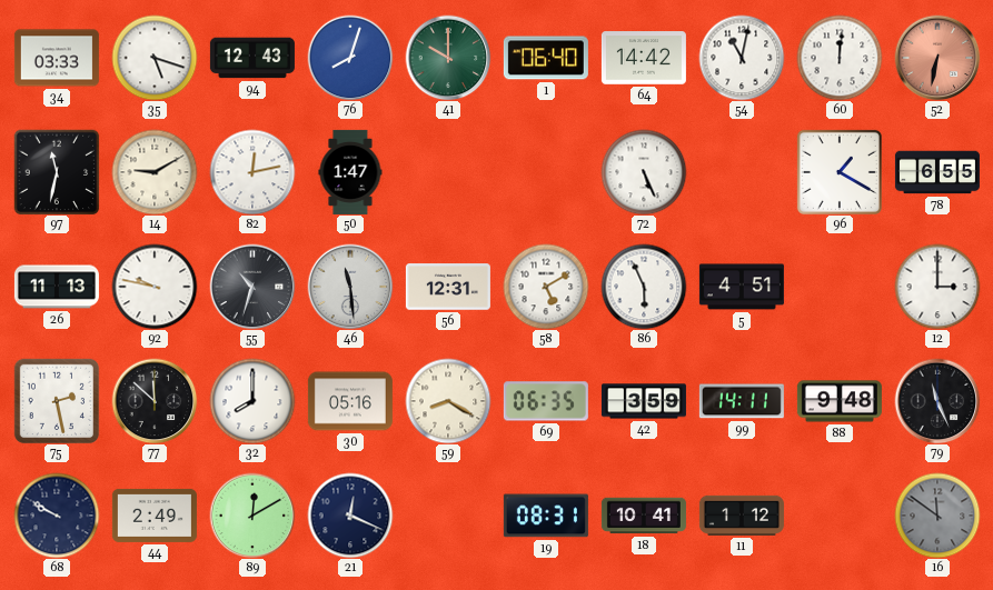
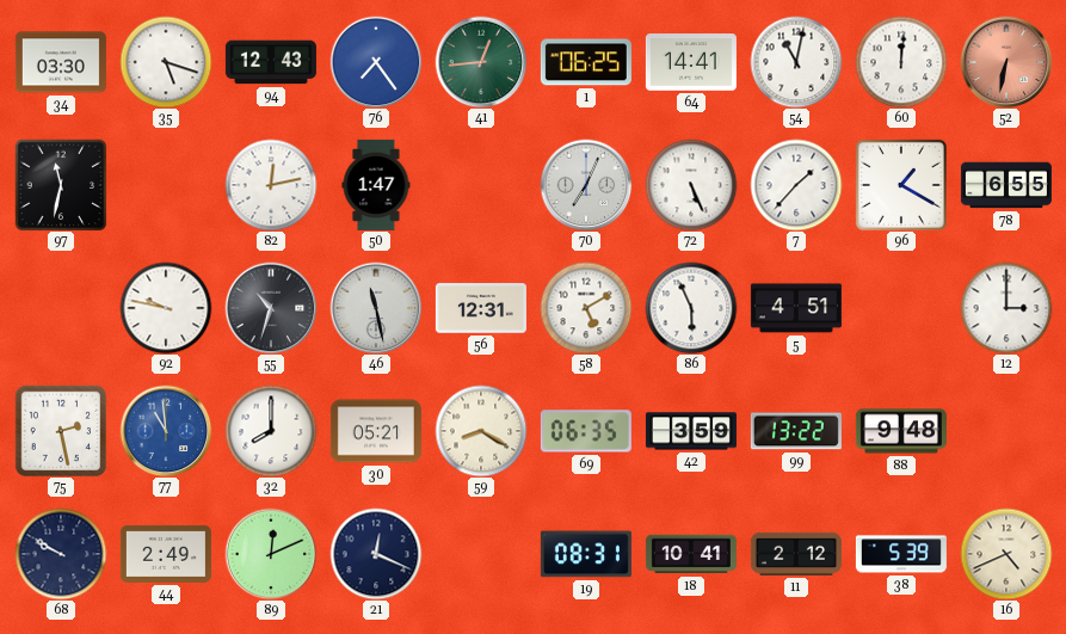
34: 03:33 -> 03:30
76: 8:03 -> 7:24
41: 10:00 -> 12:44
1: 06:40 -> 06:25
64: 14:42 -> 14:41
14: 9:10 -> none
70: none -> 7:04
7: none -> 1:37
26: 11:13 -> none
46: 11:29 -> 11:28
77: 11:52 -> 10:59
77 dial: black -> blue
30: 05:16 -> 05:21
99: 14:11 -> 13:22
79: 11:26 -> none
89: 12:10 -> 12:11
11: 1:12 -> 2:12
38: none -> 5:39
16: 11:51 -> 4:41
16 dial: grey -> cream
